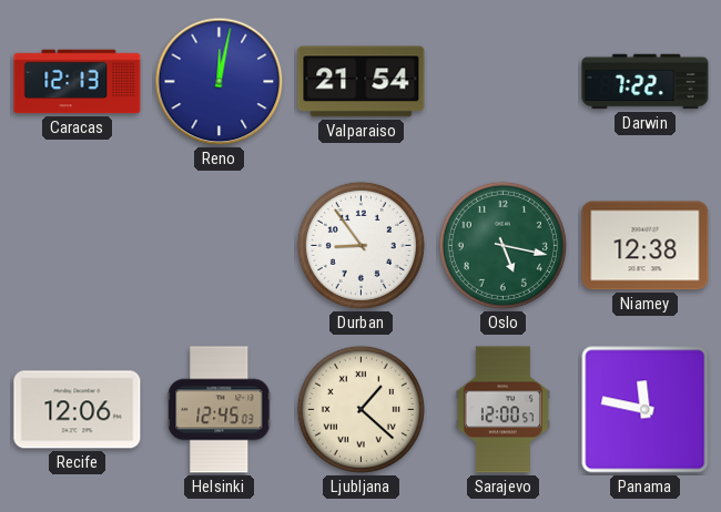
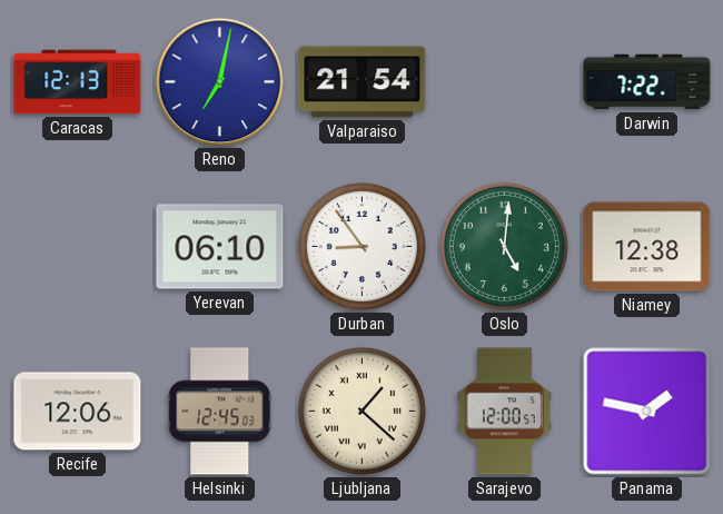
Reno: 12:02 -> 7:02
Yerevan: none -> 06:10
Oslo: 5:17 -> 5:01
Panama: 11:47 -> 1:47
